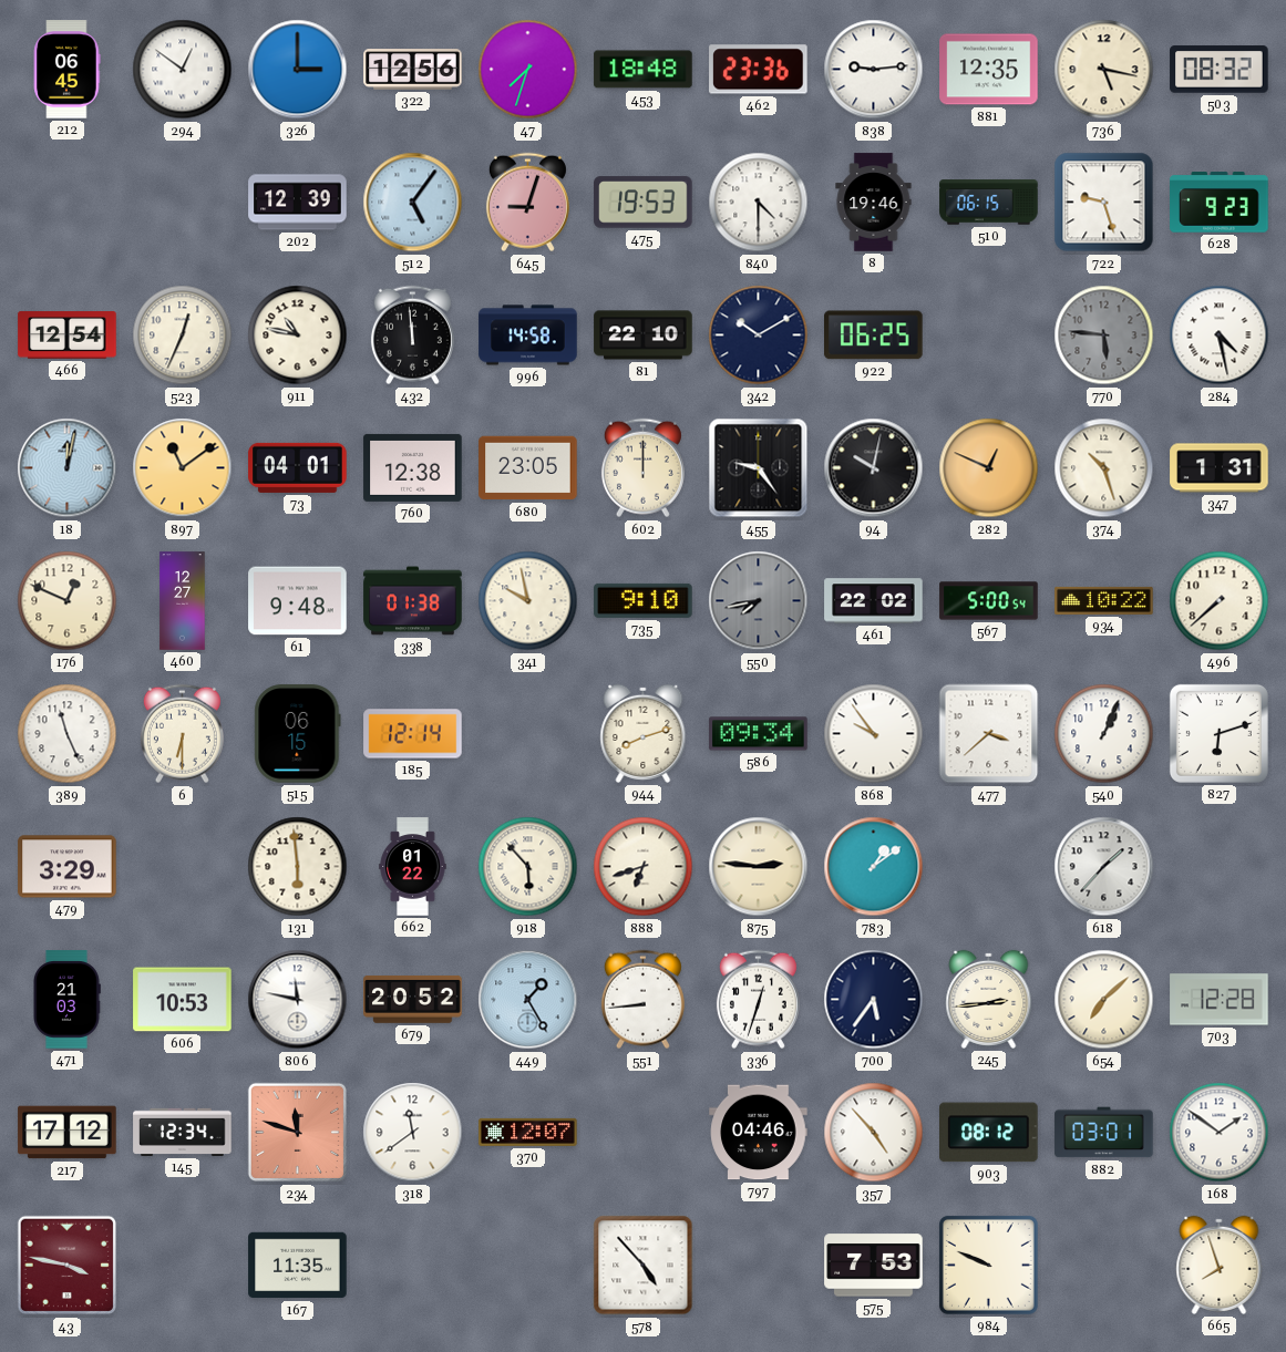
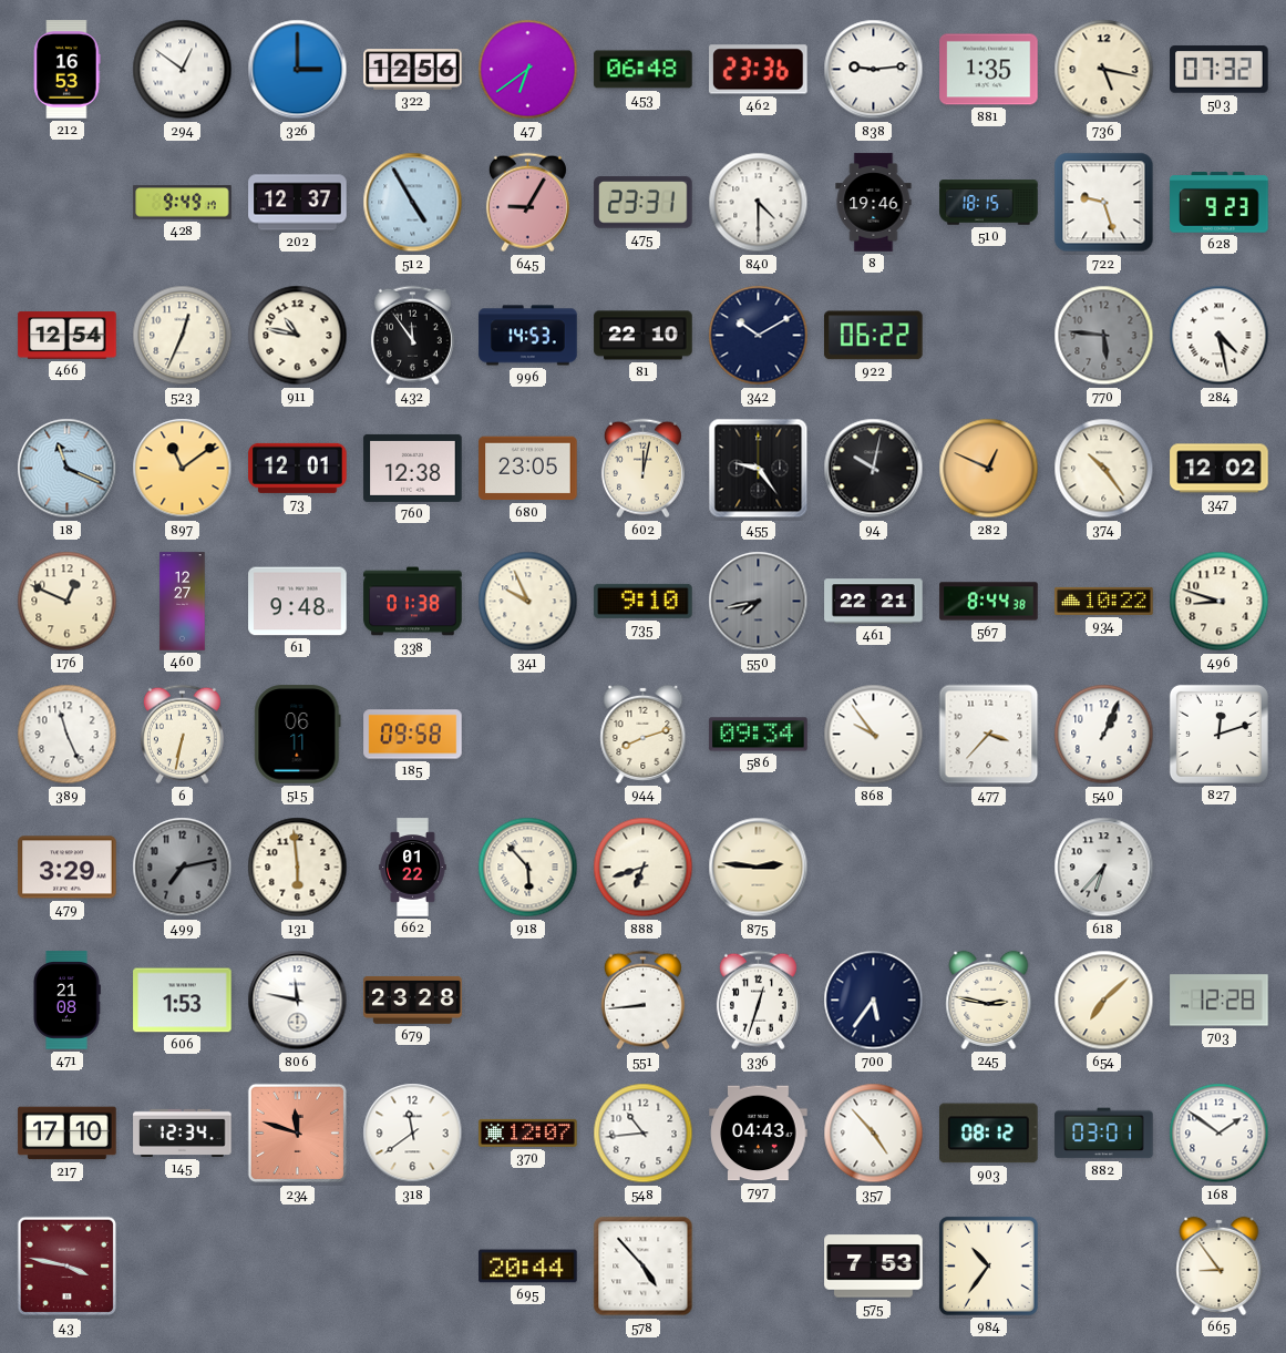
212: 06:45 -> 16:53
47: 7:33 -> 6:39
453: 18:48 -> 06:48
881: 12:35 -> 1:35
503: 08:32 -> 07:32
428: none -> 9:49
202: 12:39 -> 12:37
512: 5:06 -> 4:55
645: 9:03 -> 9:05
475: 19:53 -> 23:31
510: 06:15 -> 18:15
432: 11:59 -> 11:54
996: 14:58 -> 14:53
922: 06:25 -> 06:22
18: 12:02 -> 11:19
73: 04:01 -> 12:01
602: 12:00 -> 12:02
374: 10:27 -> 10:24
347: 1:31 -> 12:02
341: 9:58 -> 9:56
461: 22:02 -> 22:21
567: 5:00 -> 8:44
496: 7:38 -> 8:48
6: 6:30 -> 6:32
515: 06:15 -> 06:11
185: 12:14 -> 09:58
477: 3:38 -> 3:37
827: 6:12 -> 12:12
499: none -> 7:13
783: 1:09 -> none
618: 1:37 -> 6:37
471: 21:03 -> 21:08
606: 10:53 -> 1:53
679: 20:52 -> 23:28
449: 1:25 -> none
245: 2:44 -> 2:47
217: 17:12 -> 17:10
548: none -> 10:44
797: 04:46 -> 04:43
167: 11:35 -> none
695: none -> 20:44
984: 9:49 -> 10:36
665: 7:57 -> 8:54
